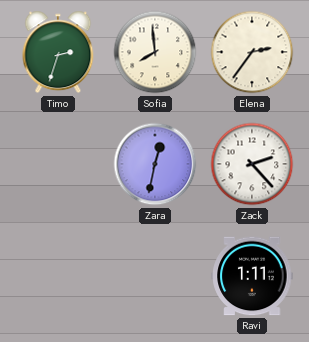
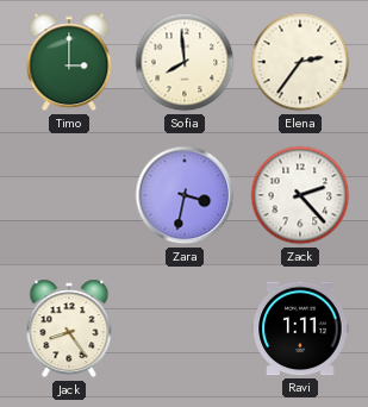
Timo: 2:33 -> 3:00
Zara: 12:32 -> 3:32
Jack: none -> 8:24
